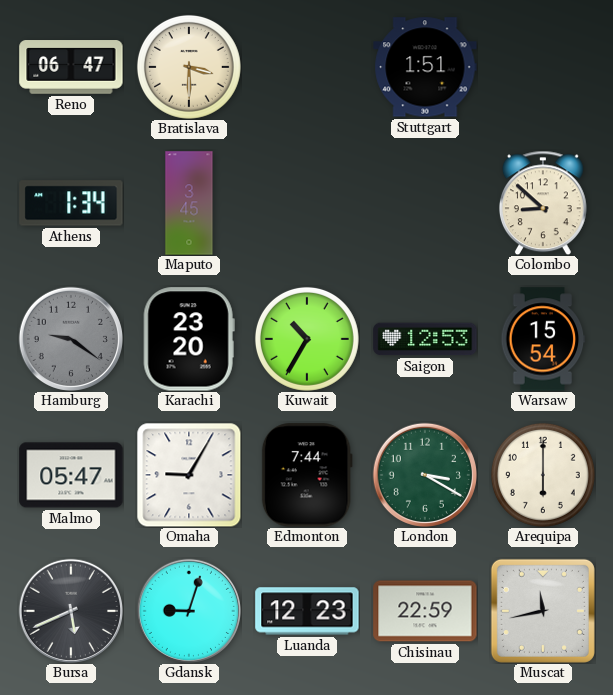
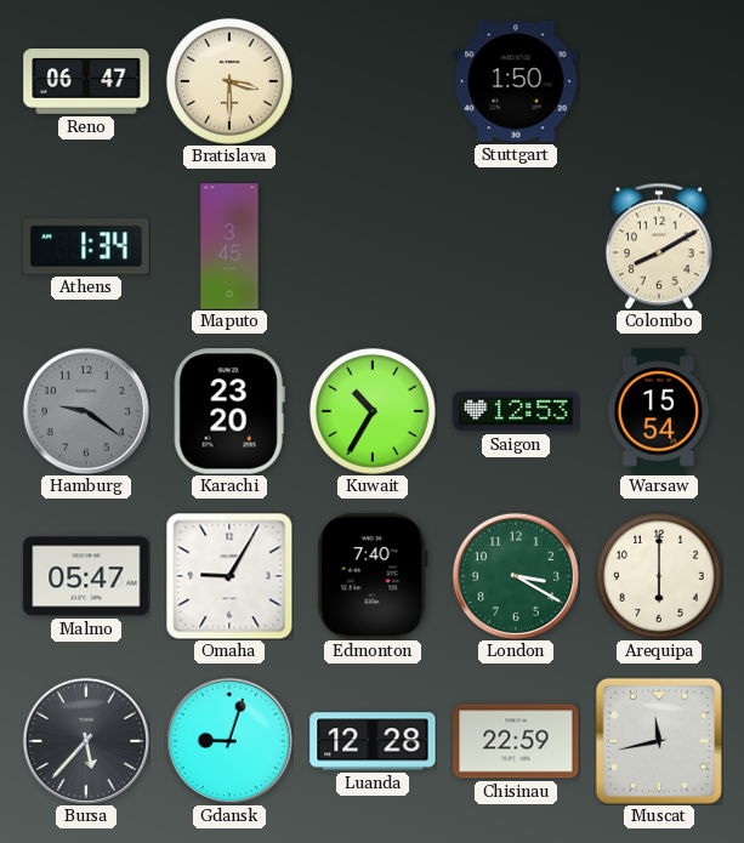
Stuttgart: 1:51 -> 1:50
Colombo: 8:52 -> 8:10
Edmonton: 7:44 -> 7:40
Bursa: 5:41 -> 5:37
Luanda: 12:23 -> 12:28
